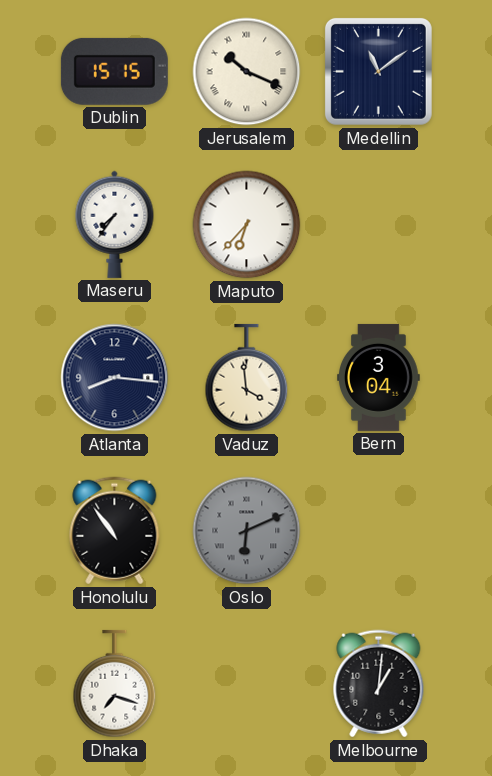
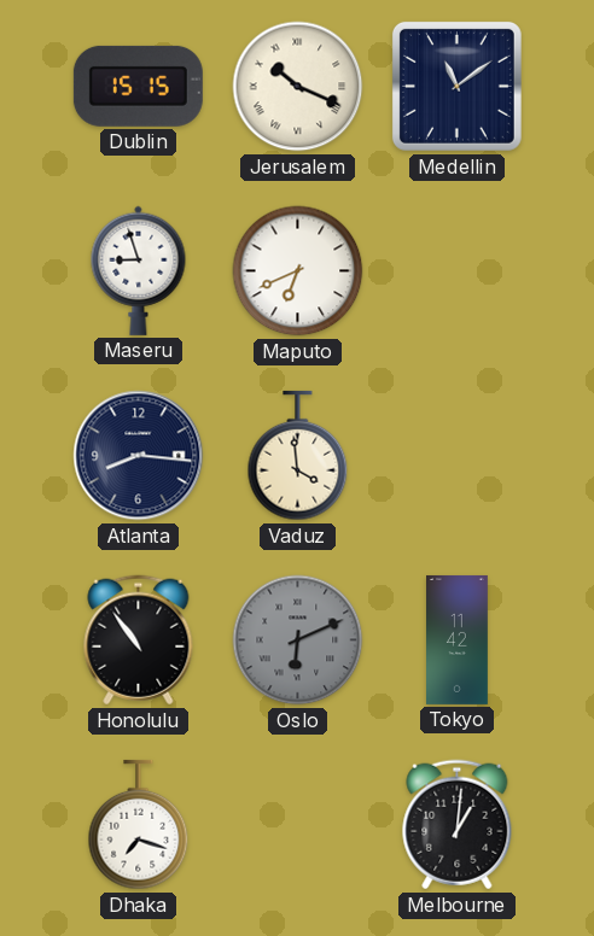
Maseru: 7:36 -> 8:57
Maputo: 6:37 -> 6:41
Bern: 3:04 -> none
Tokyo: none -> 11:42
